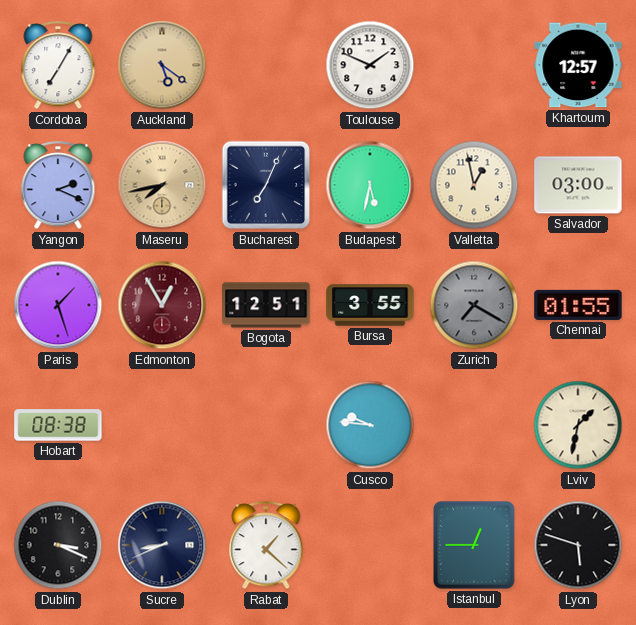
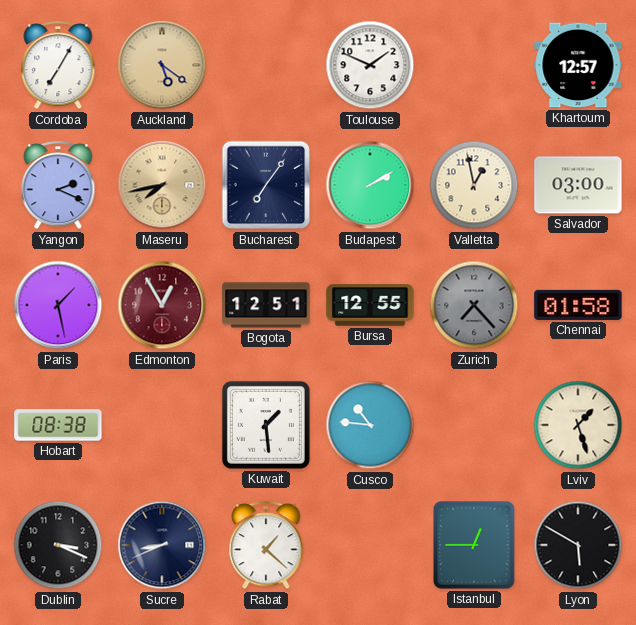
Bucharest: 7:04 -> 7:06
Budapest: 5:32 -> 2:10
Paris: 1:27 -> 1:28
Bursa: 3:55 -> 12:55
Zurich: 7:20 -> 7:23
Chennai: 01:55 -> 01:58
Kuwait: none -> 1:29
Cusco: 9:46 -> 10:46
Lviv: 1:32 -> 1:27
Lyon: 5:48 -> 5:50
